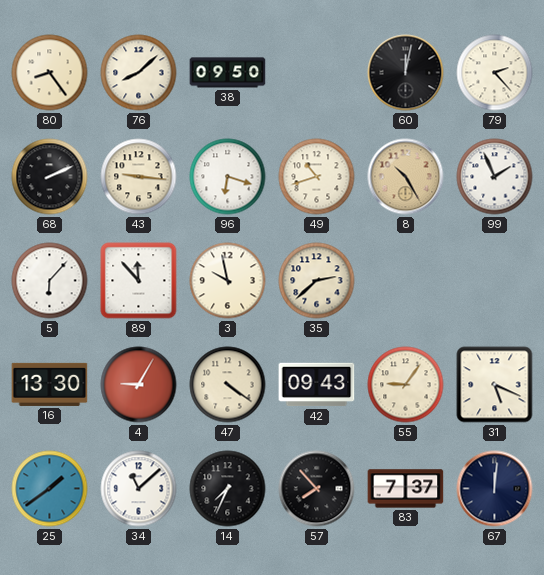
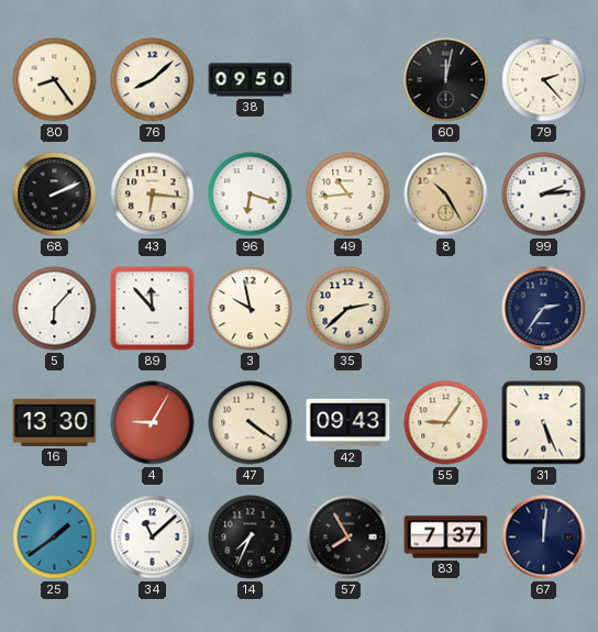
43: 9:16 -> 6:16
49: 10:42 -> 10:44
99: 1:56 -> 2:14
39: none -> 2:36
31: 5:19 -> 5:26
57: 7:53 -> 7:55
